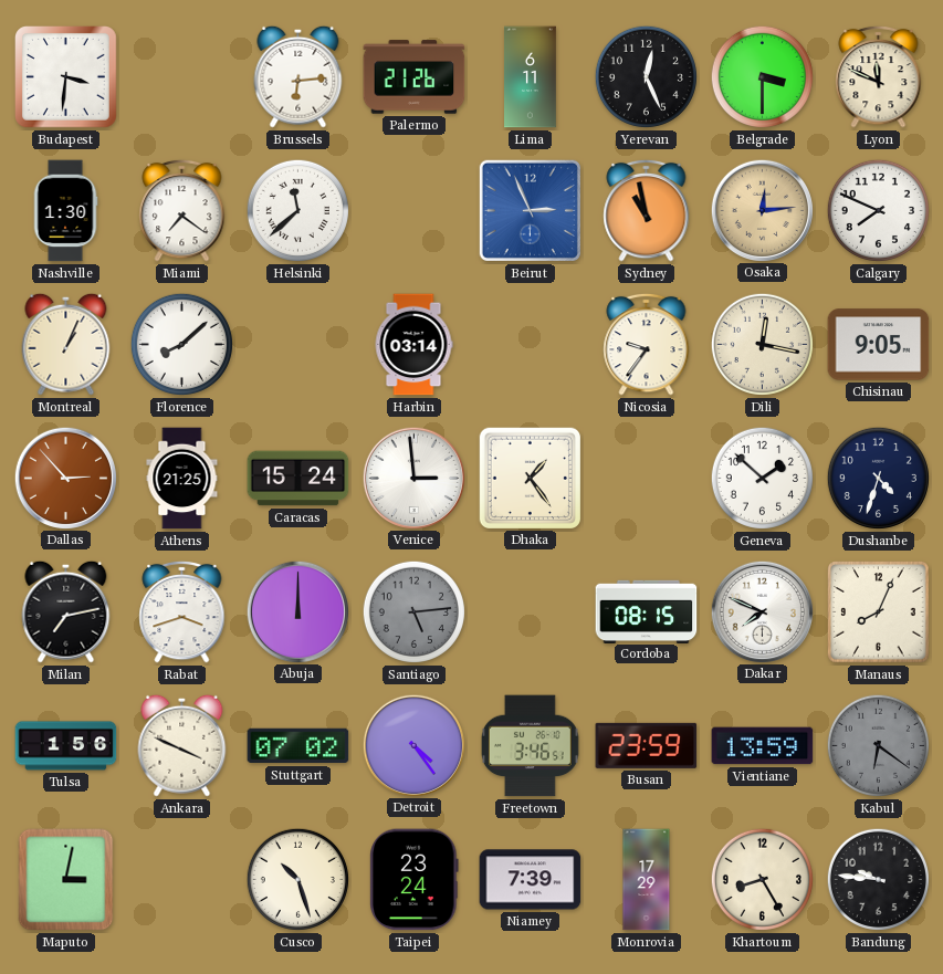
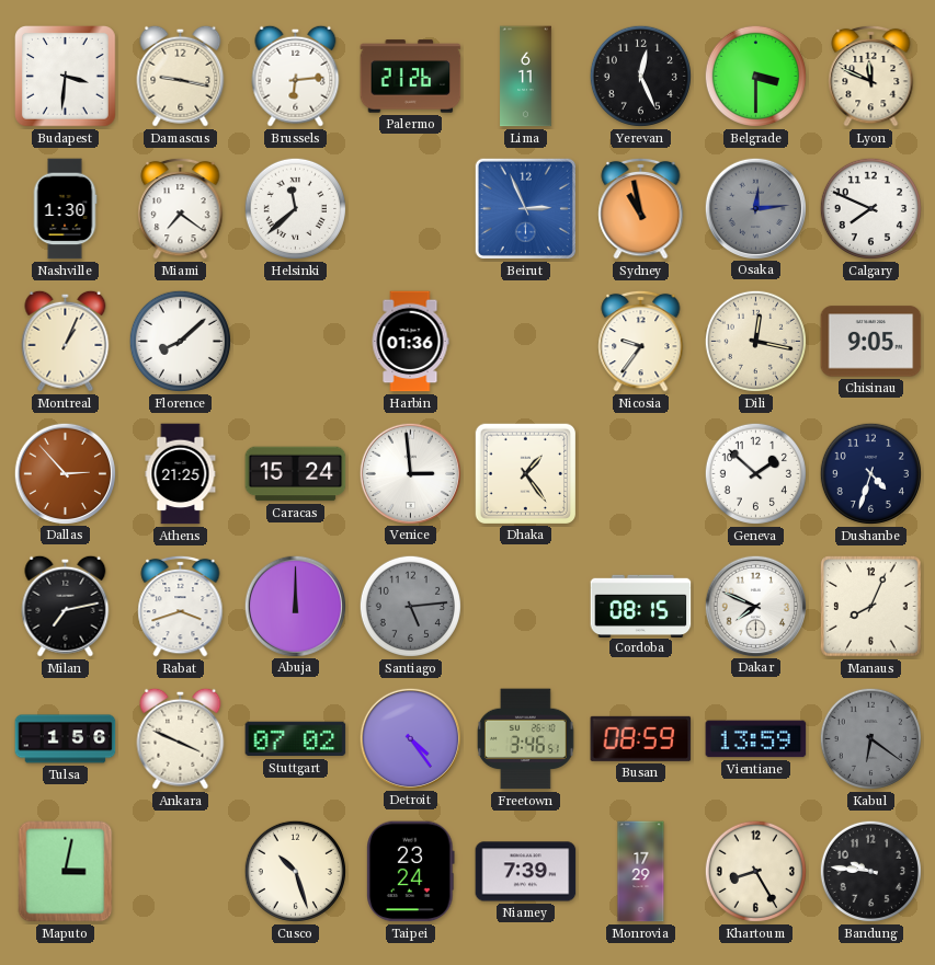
Damascus: none -> 9:17
Osaka dial: champagne -> grey
Harbin: 03:14 -> 01:36
Busan: 23:59 -> 08:59
